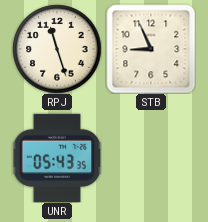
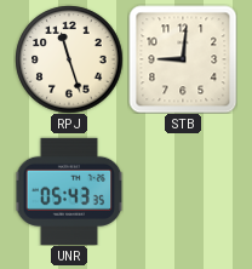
STB: 8:56 -> 9:01
